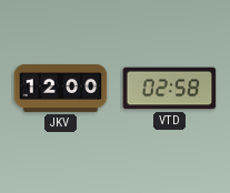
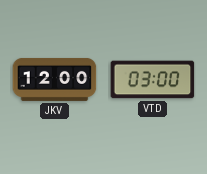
VTD: 02:58 -> 03:00
